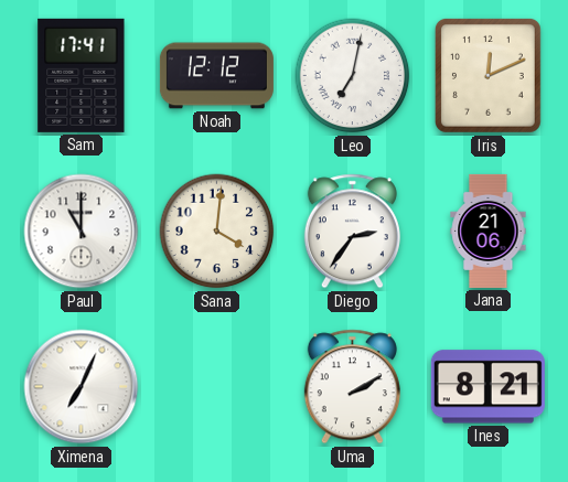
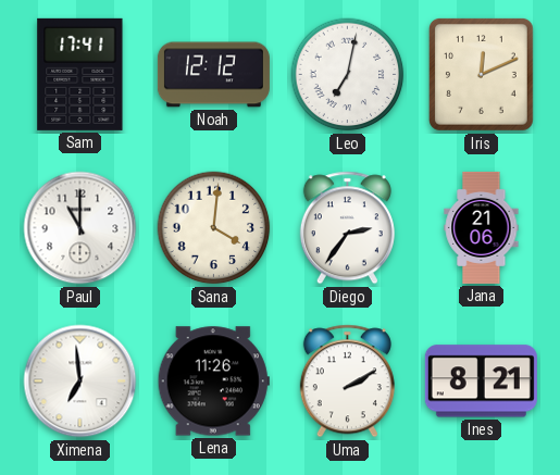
Ximena: 7:04 -> 6:59
Lena: none -> 11:26
